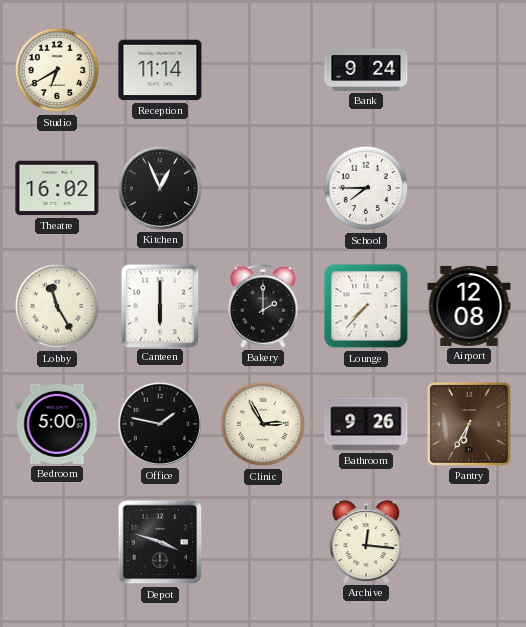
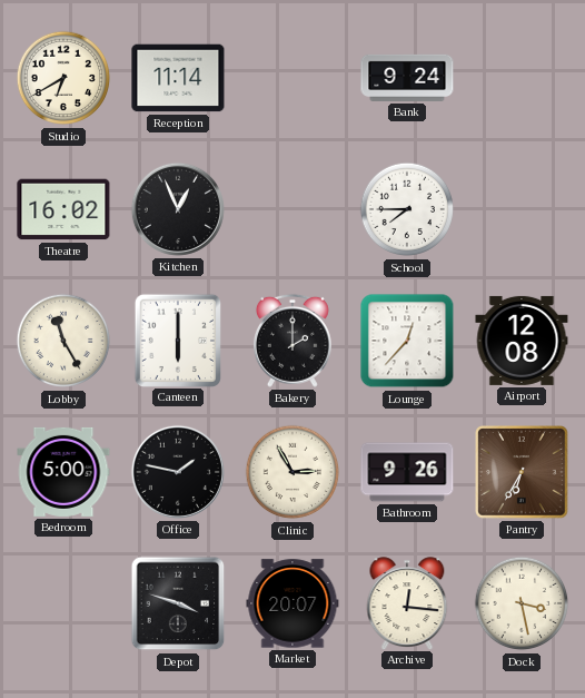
Lounge: 7:37 -> 12:37
Market: none -> 20:07
Dock: none -> 3:28
